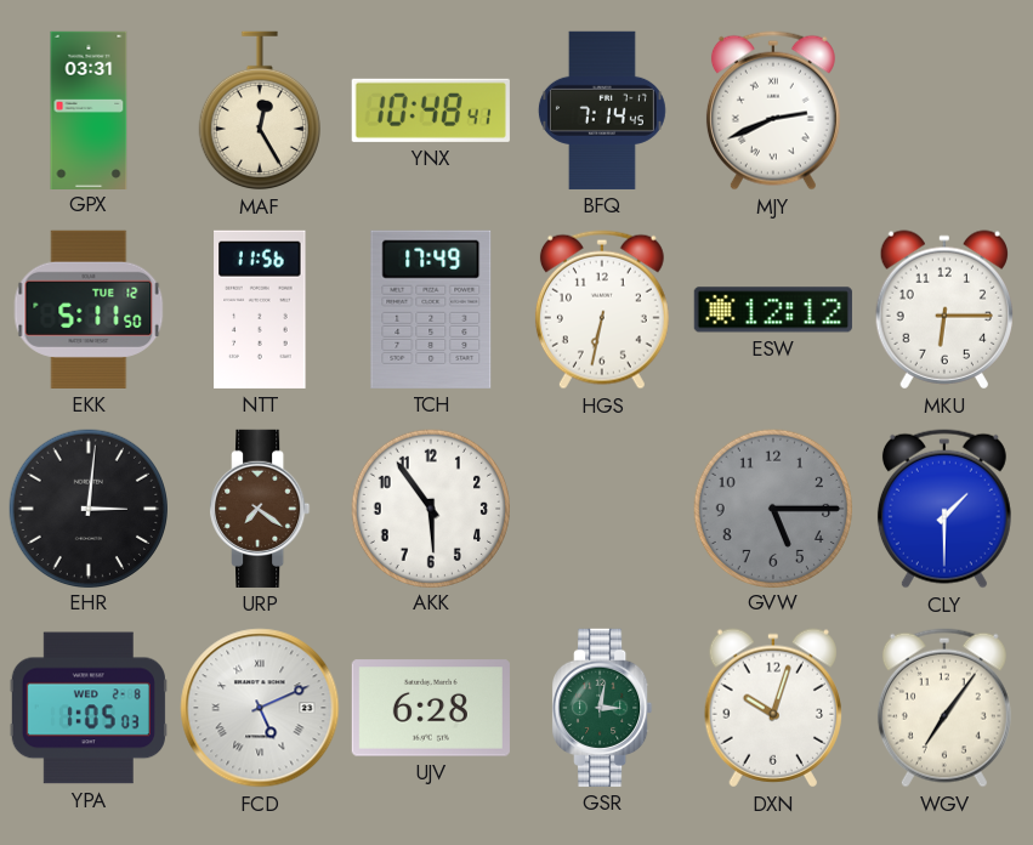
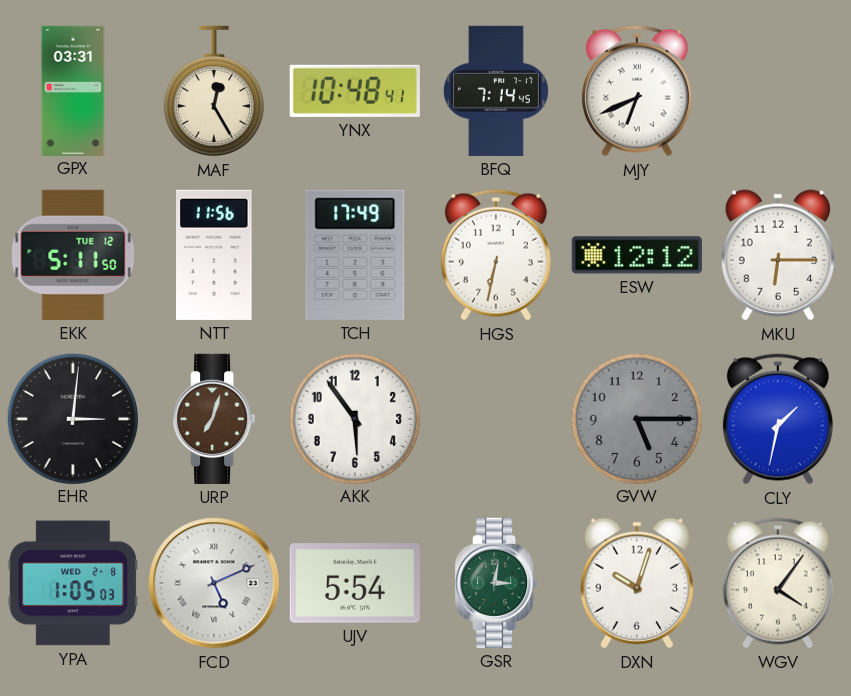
MJY: 2:41 -> 6:41
URP: 7:21 -> 7:03
CLY: 1:30 -> 1:32
UJV: 6:28 -> 5:54
WGV: 7:06 -> 4:06
